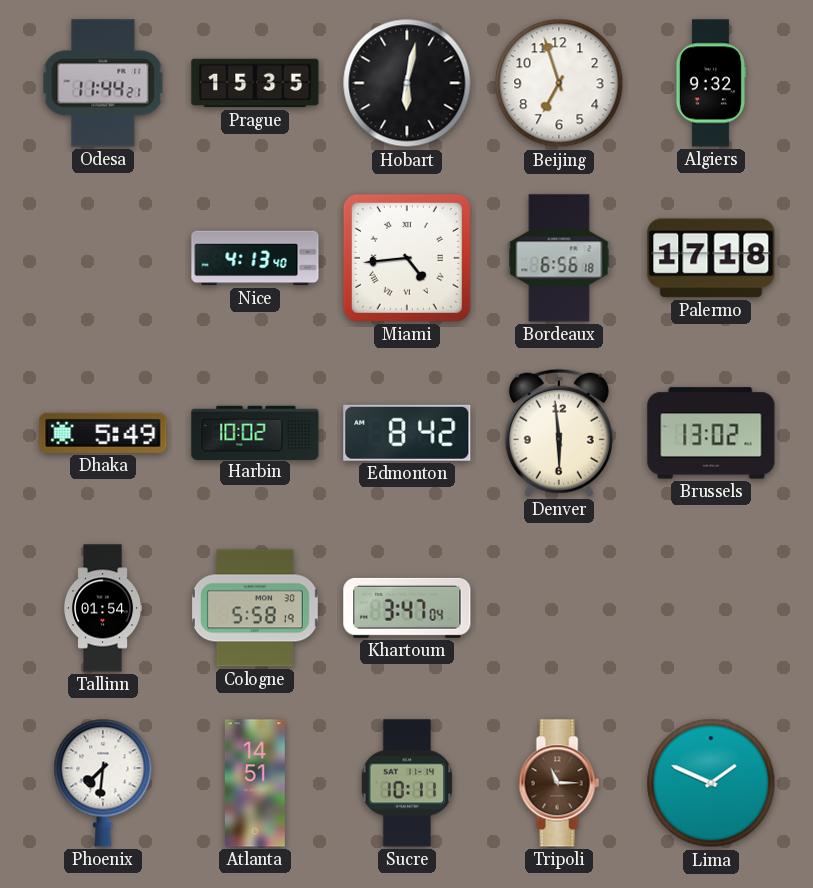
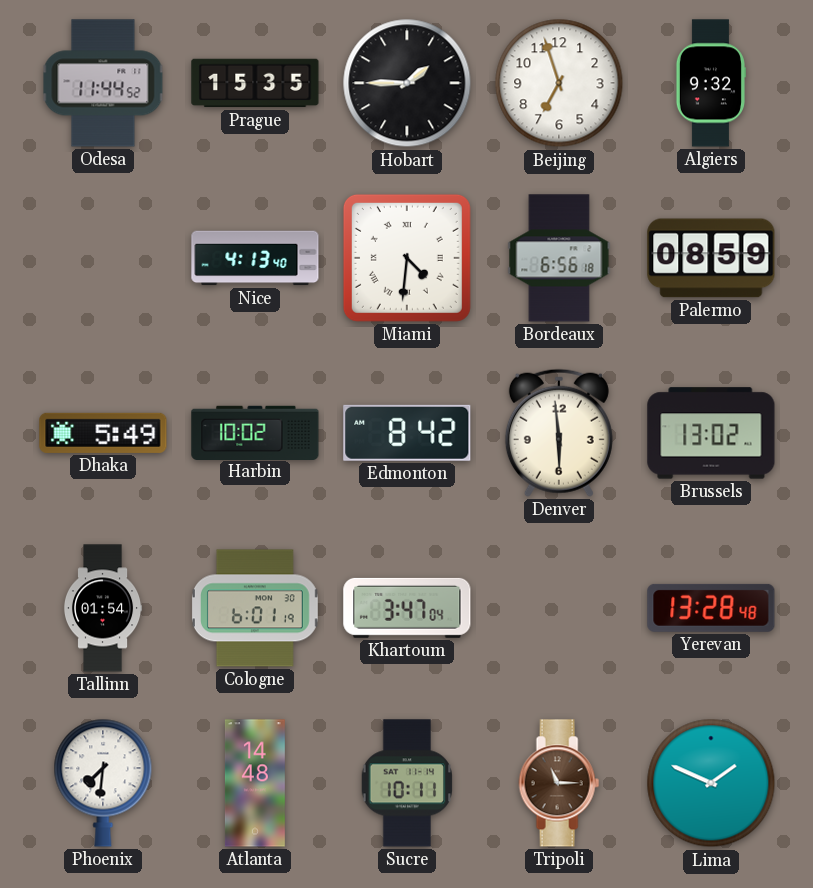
Odesa: 11:44:21 -> 11:44:52
Hobart: 6:02 -> 1:45
Miami: 4:44 -> 4:31
Palermo: 17:18 -> 08:59
Cologne: 5:58 -> 6:01
Yerevan: none -> 13:28
Atlanta: 14:51 -> 14:48
